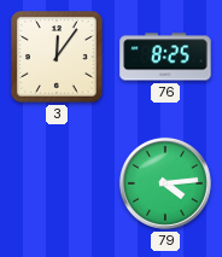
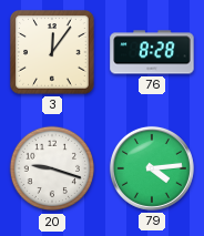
76: 8:25 -> 8:28
20: none -> 9:18
